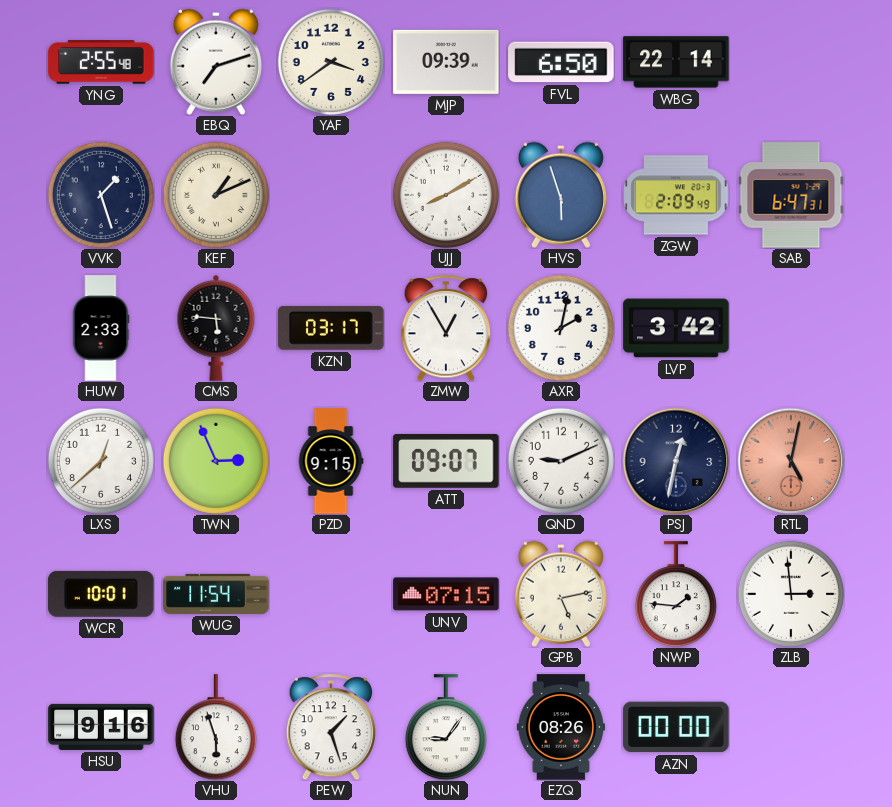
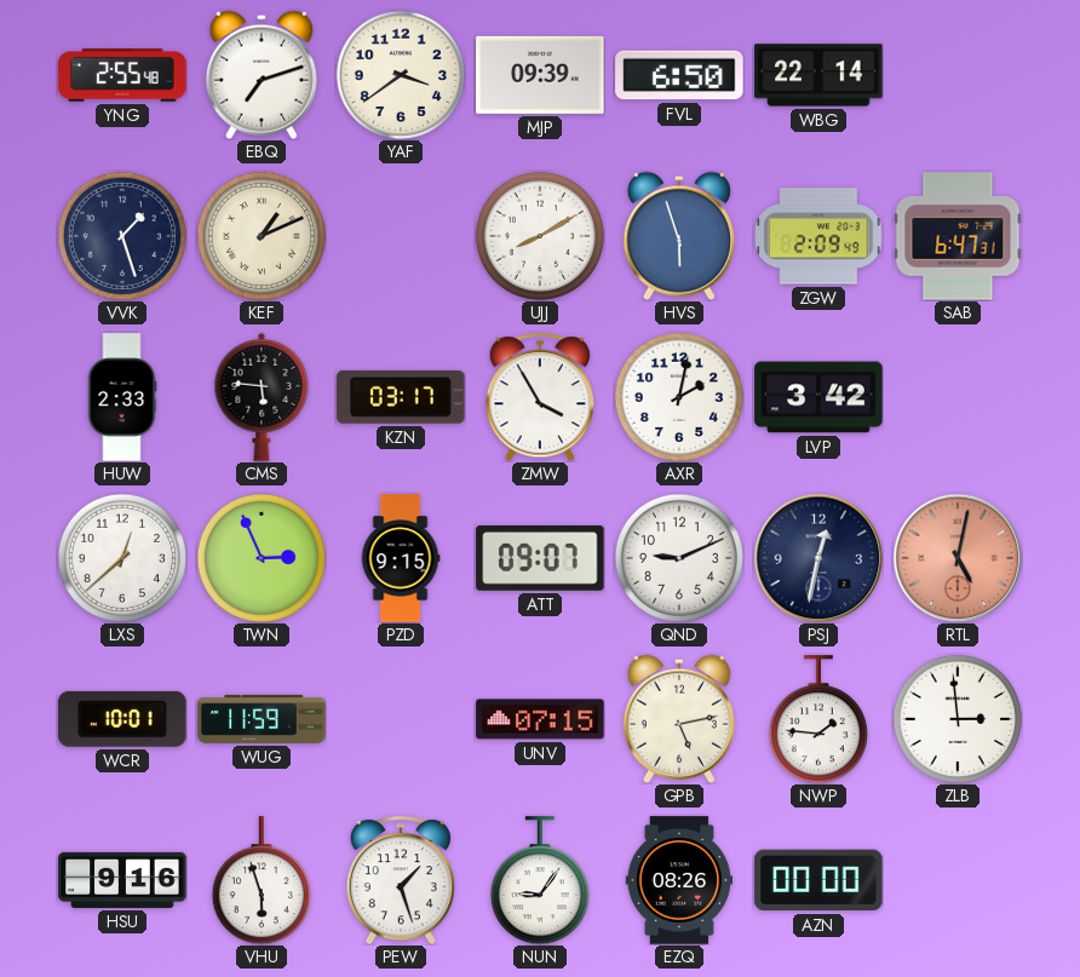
ZMW: 12:55 -> 3:55
WUG: 11:54 -> 11:59
